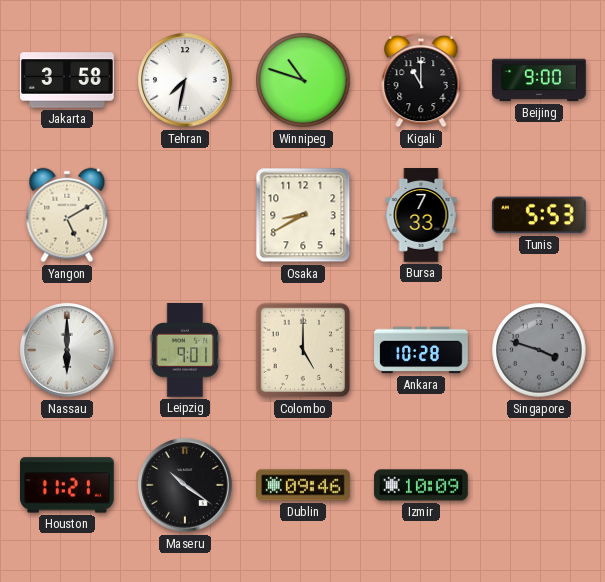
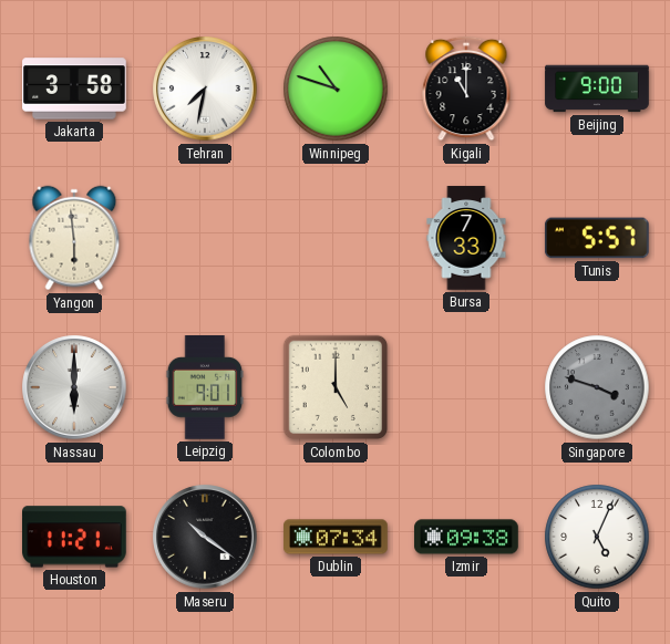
Yangon: 5:10 -> 5:59
Osaka: 8:40 -> none
Tunis: 5:53 -> 5:57
Ankara: 10:28 -> none
Dublin: 09:46 -> 07:34
Izmir: 10:09 -> 09:38
Quito: none -> 5:04
